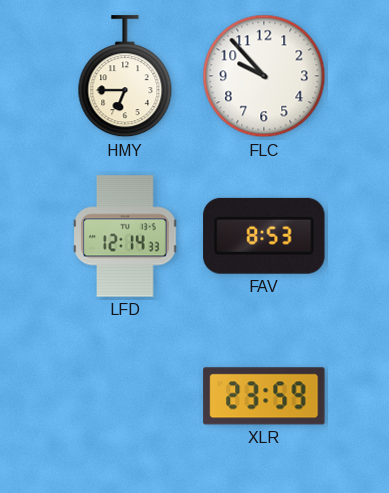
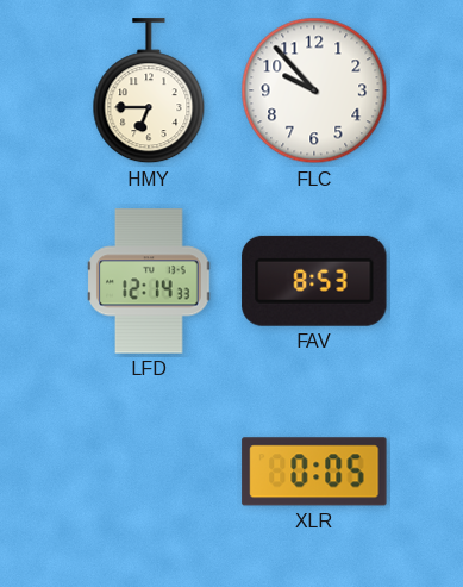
XLR: 23:59 -> 0:05
